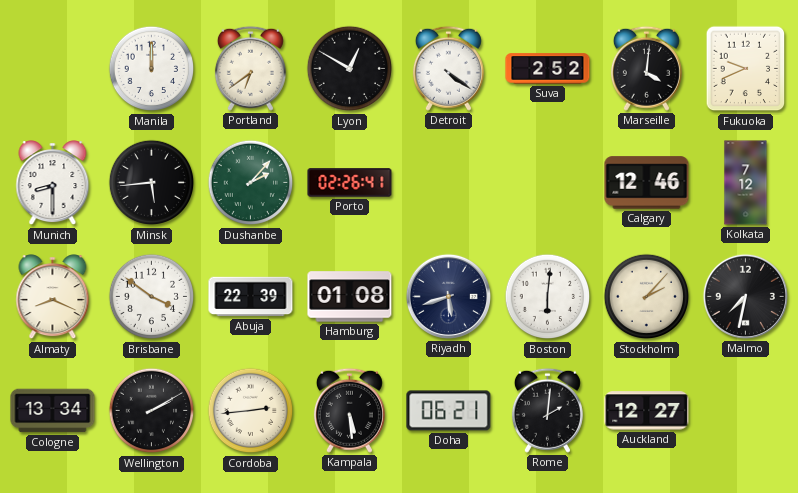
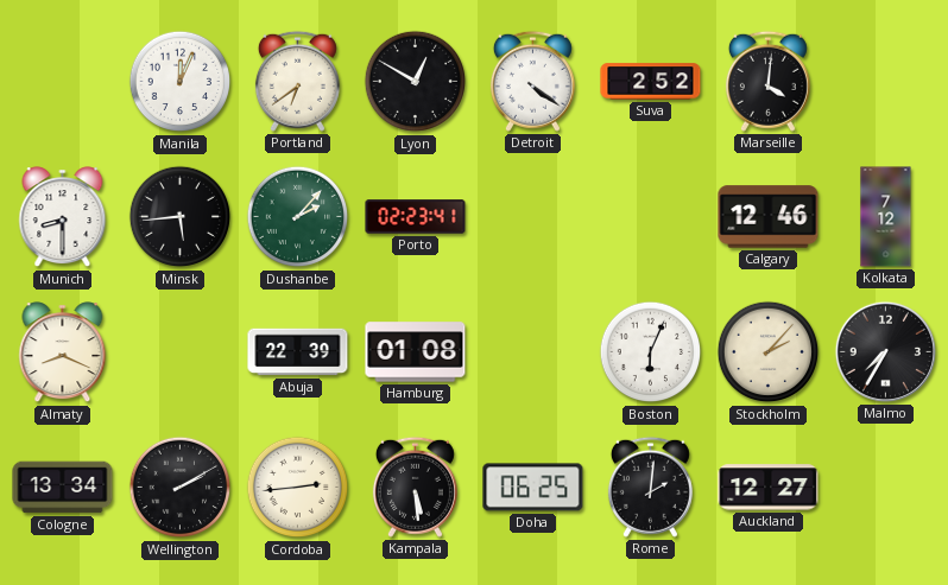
Manila: 12:00 -> 12:04
Fukuoka: 9:41 -> none
Porto: 02:26 -> 02:23
Brisbane: 3:51 -> none
Riyadh: 5:42 -> none
Boston: 6:01 -> 6:04
Malmo: 7:32 -> 7:35
Doha: 06:21 -> 06:25
